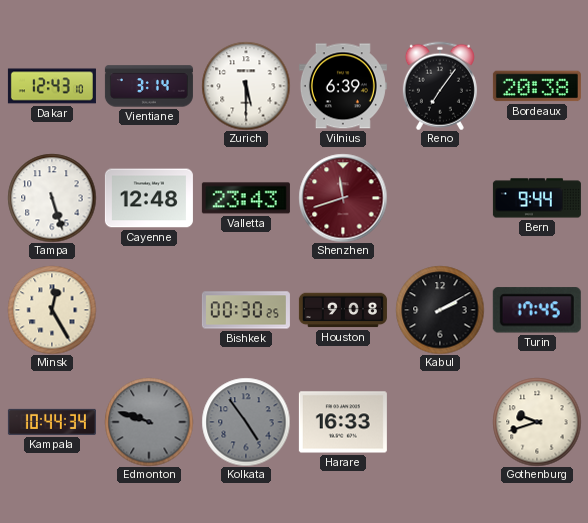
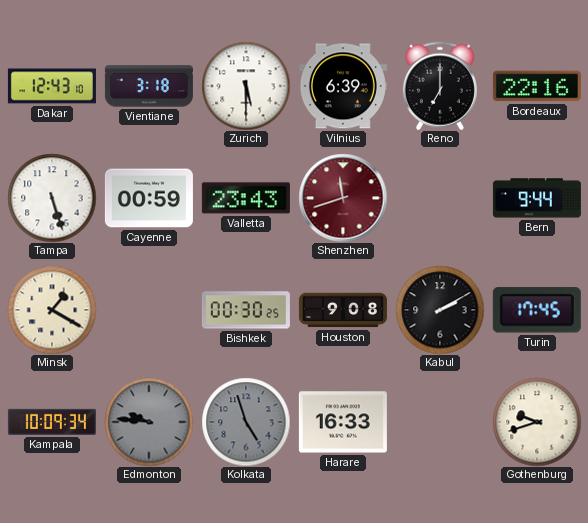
Vientiane: 3:14 -> 3:18
Reno: 7:06 -> 7:00
Bordeaux: 20:38 -> 22:16
Cayenne: 12:48 -> 00:59
Minsk: 12:25 -> 1:20
Kampala: 10:44 -> 10:09
Edmonton: 9:48 -> 9:46
Kolkata: 4:54 -> 4:57
